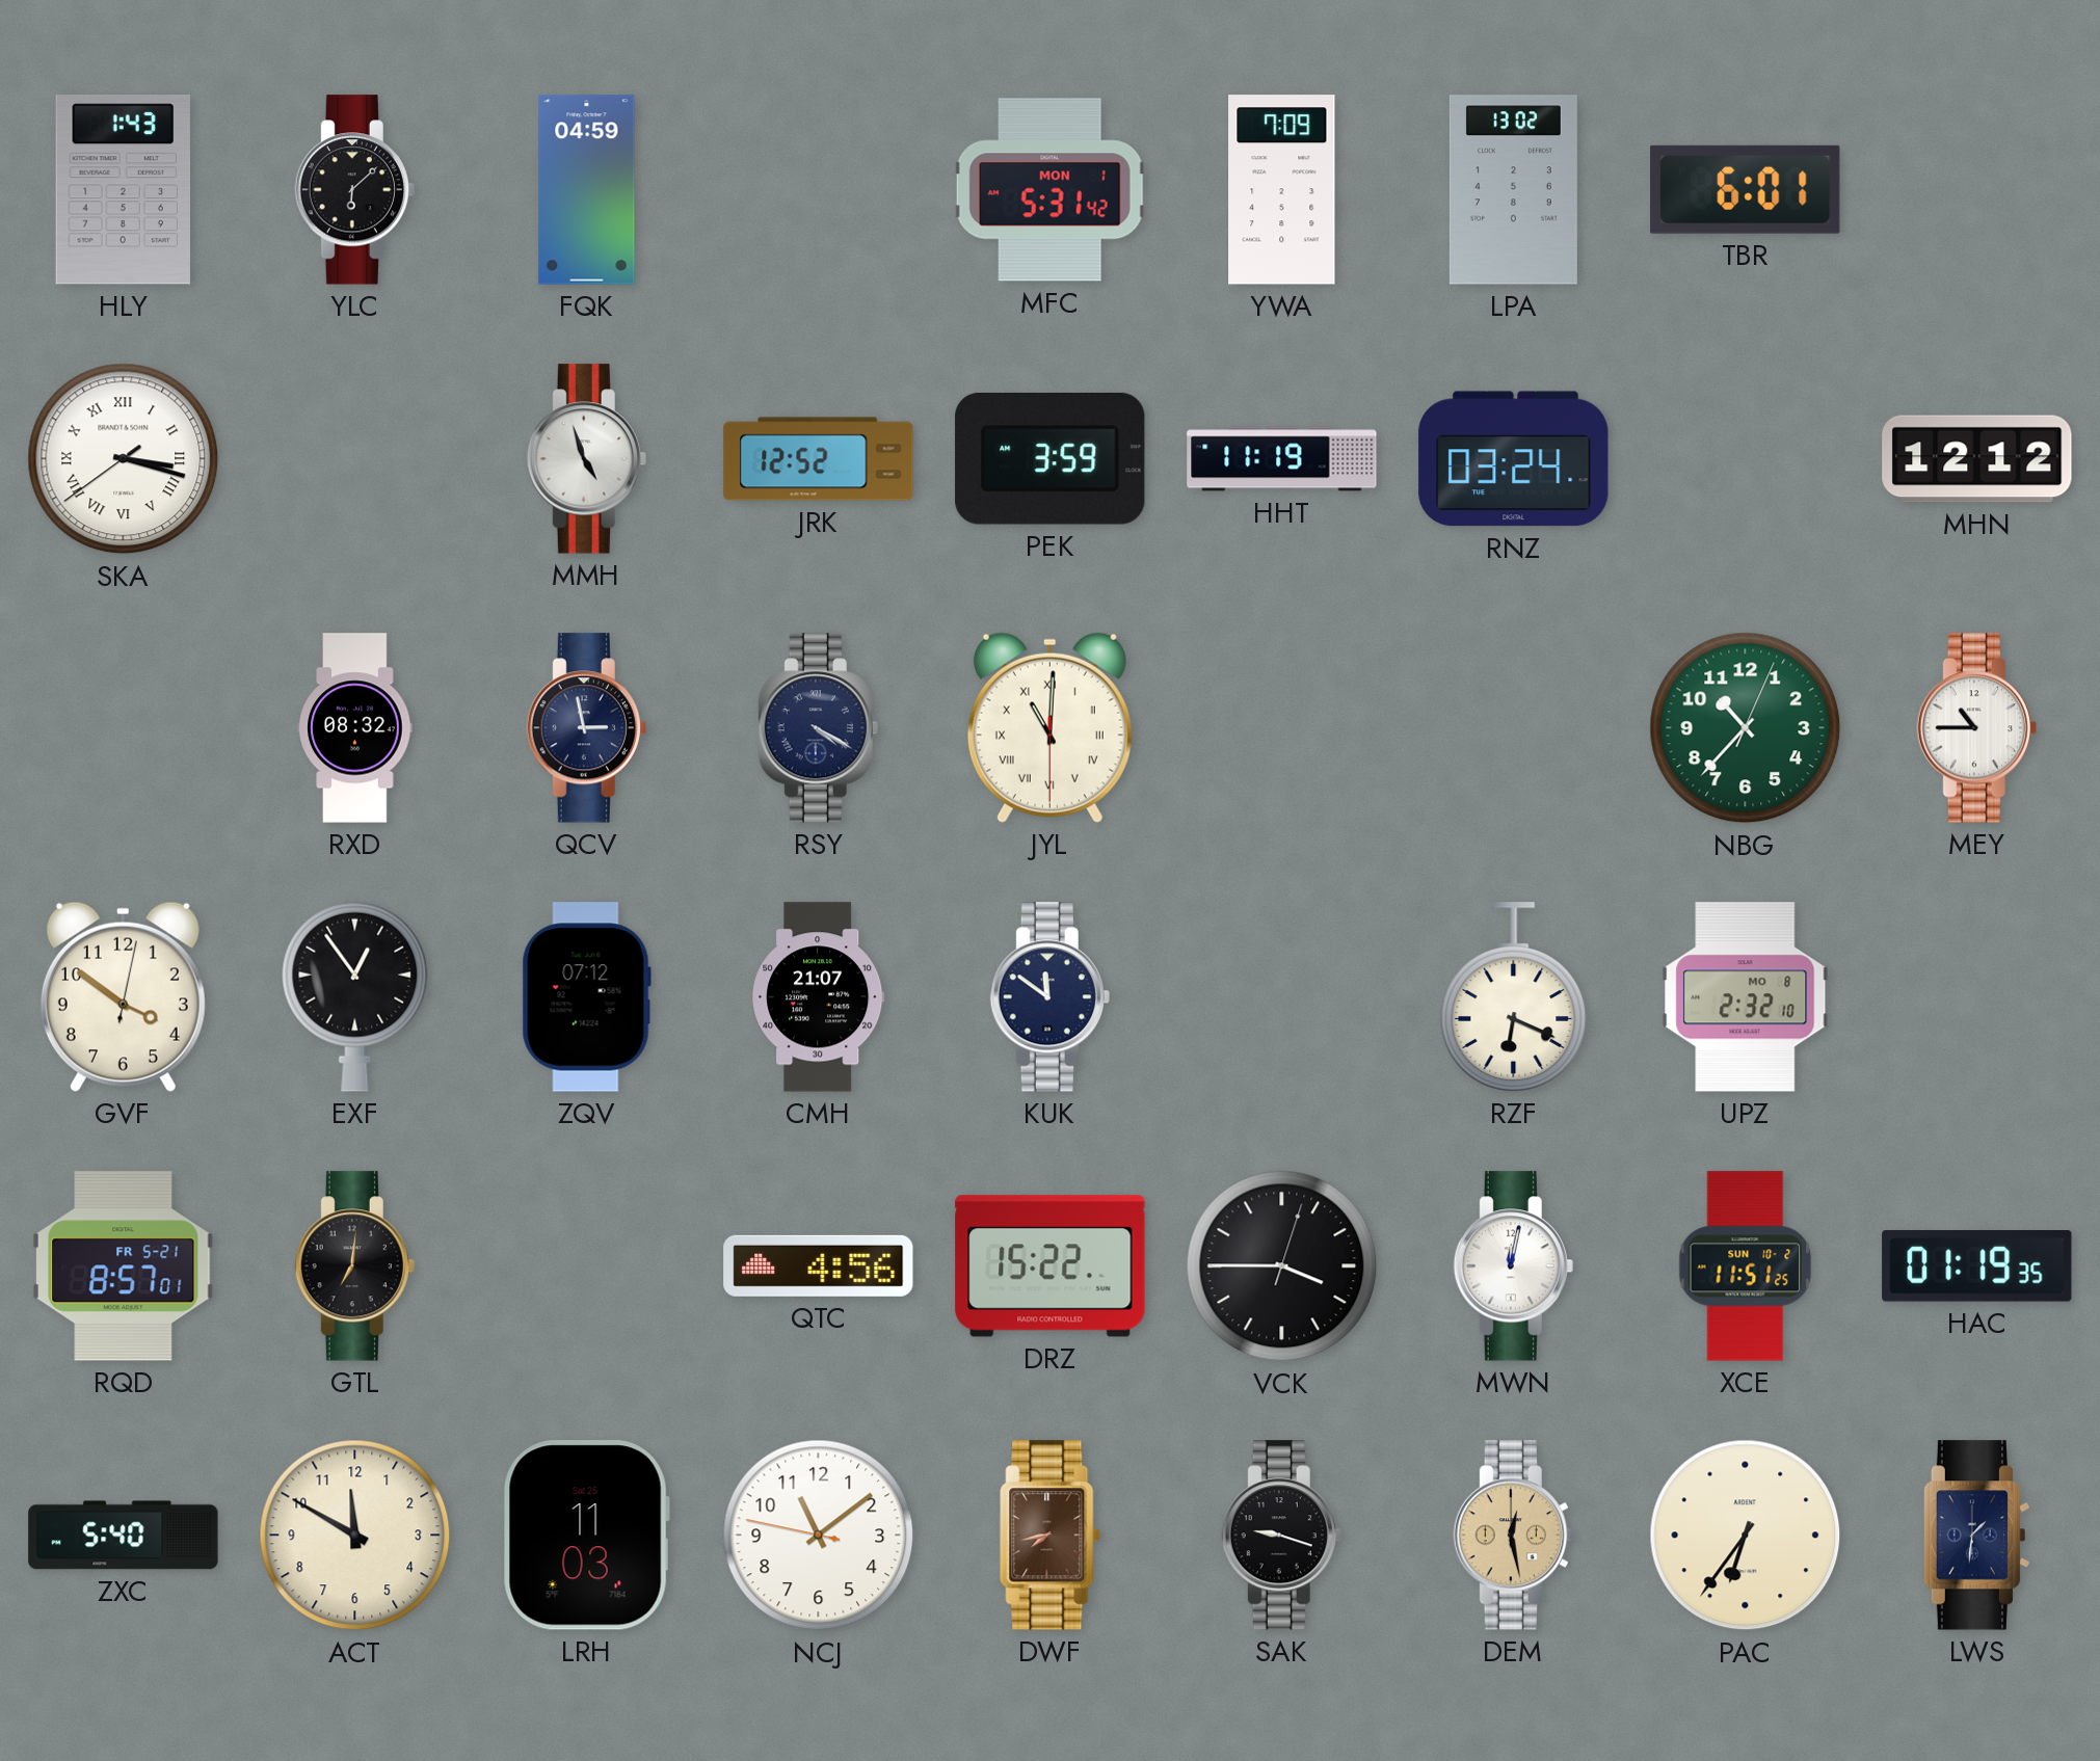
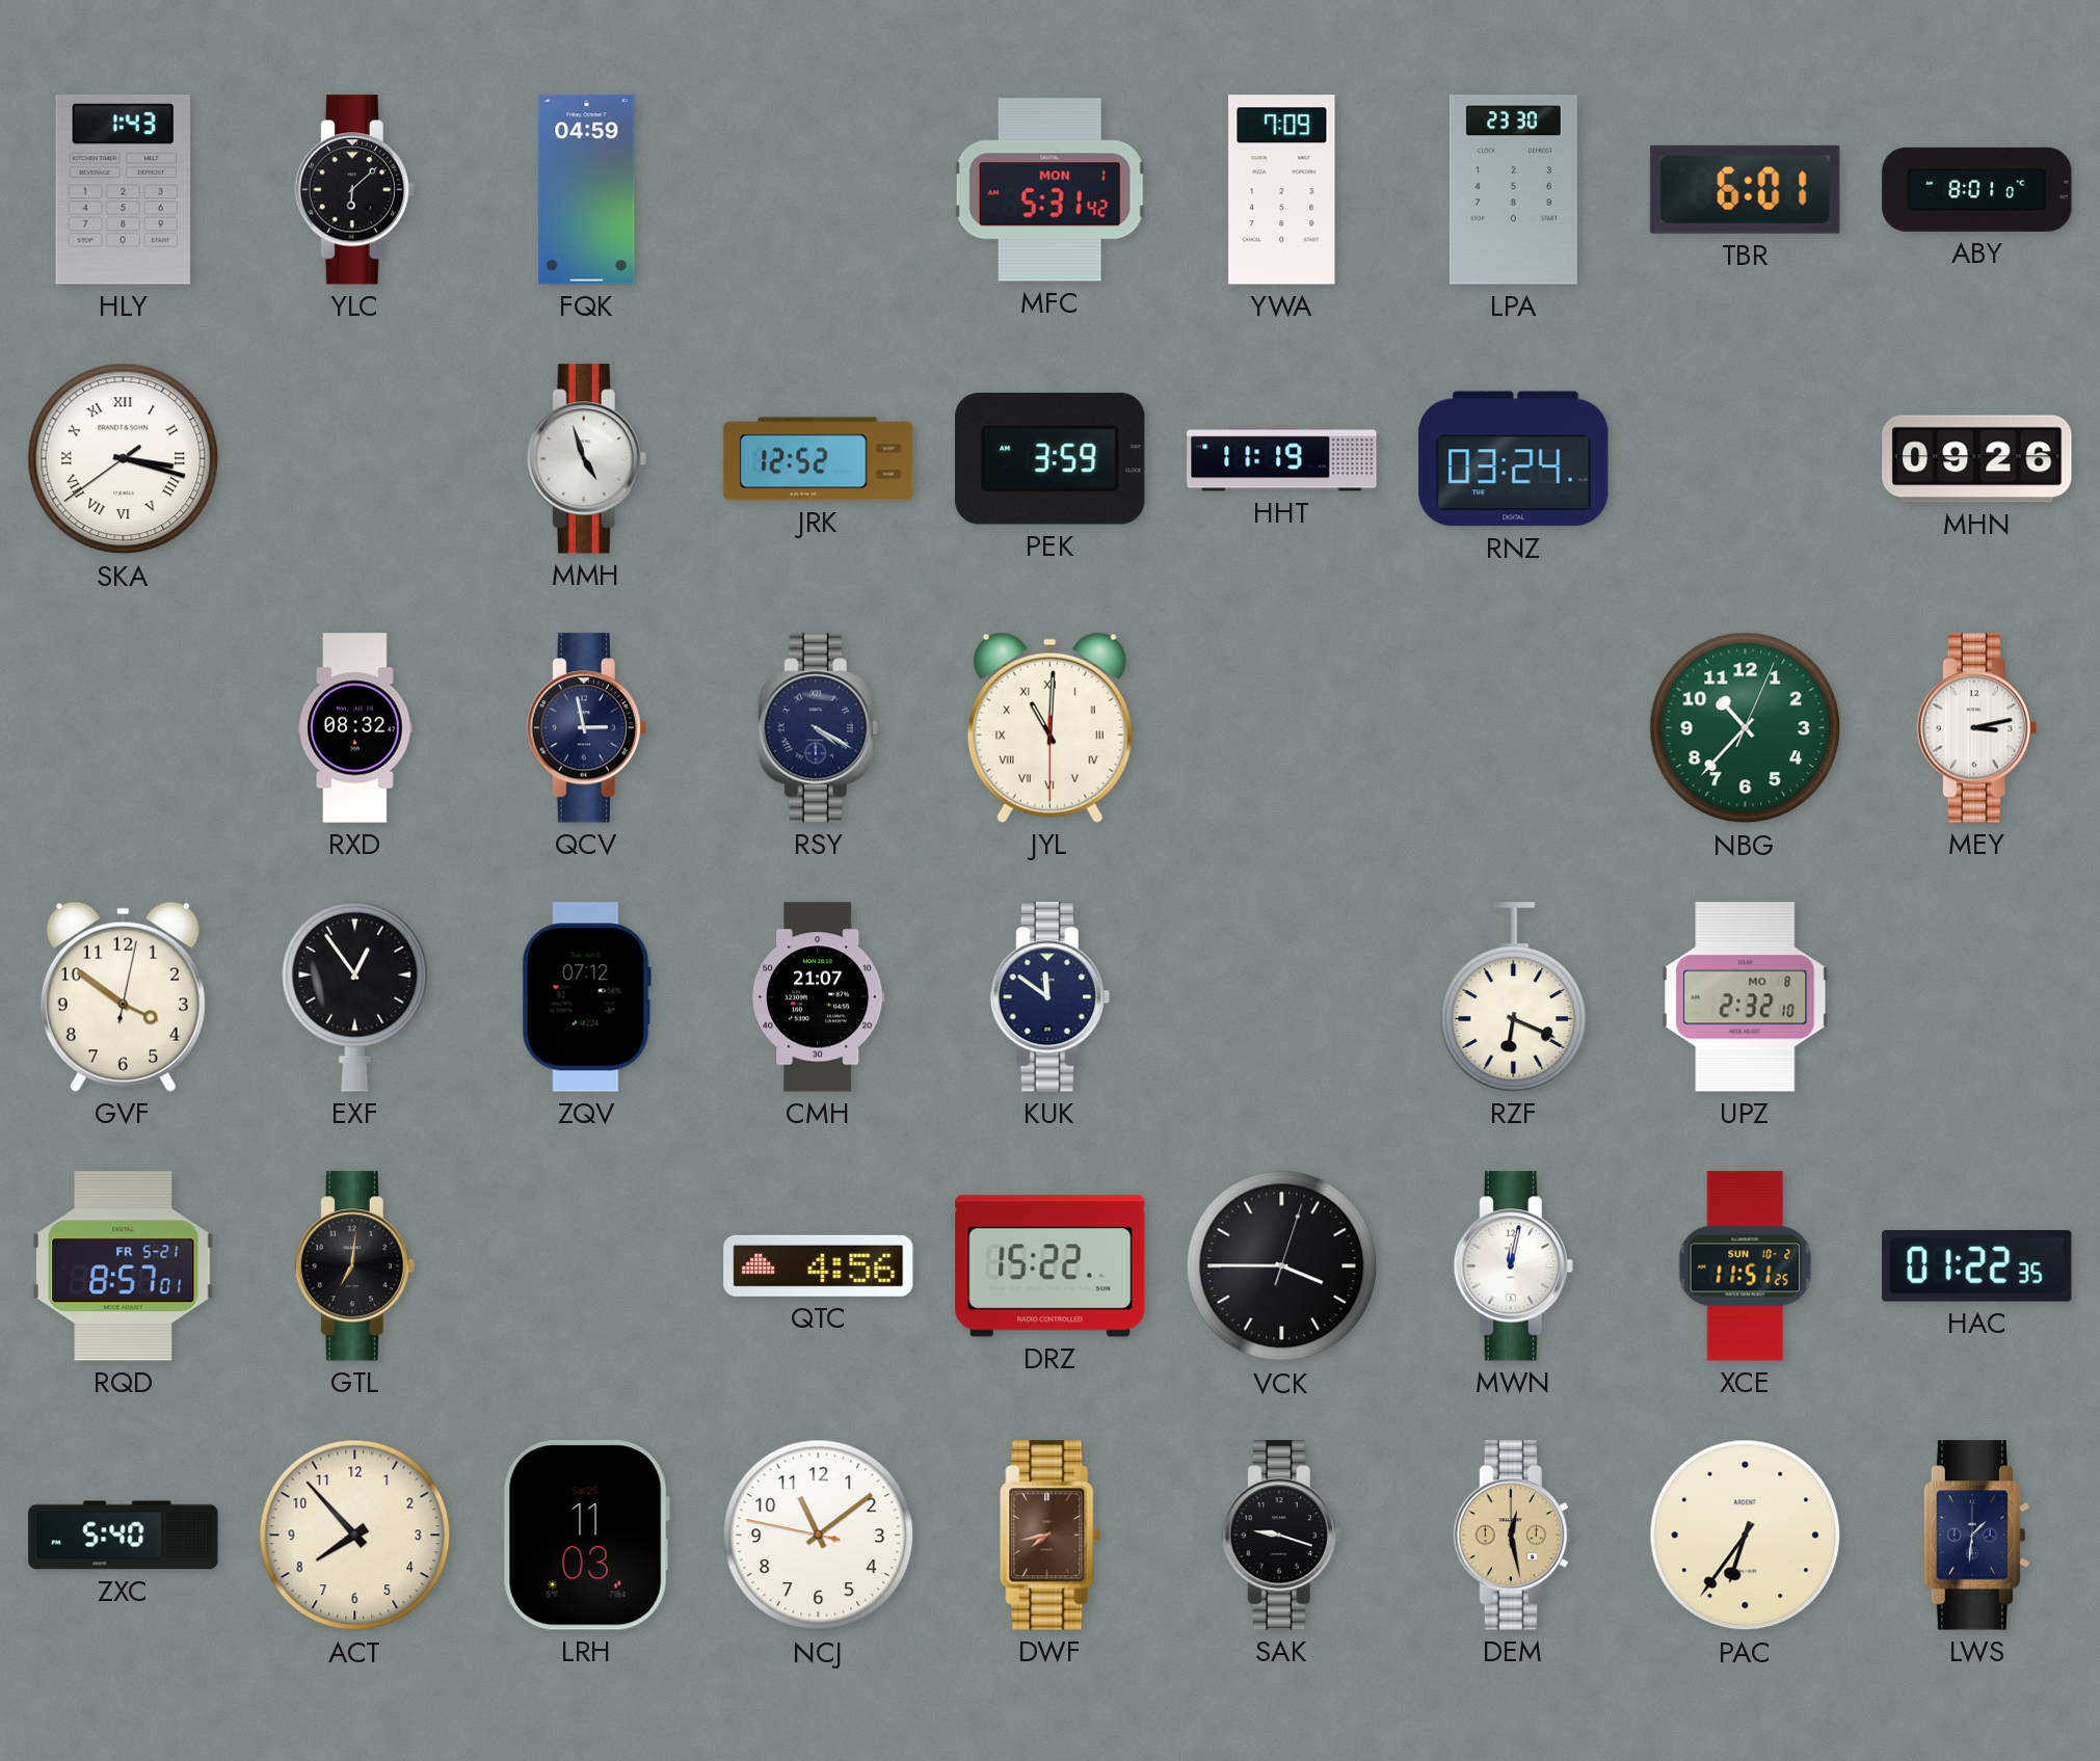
LPA: 13:02 -> 23:30
ABY: none -> 8:01
MHN: 12:12 -> 09:26
MEY: 10:45 -> 3:13
HAC: 01:19 -> 01:22
ACT: 11:50 -> 7:53
